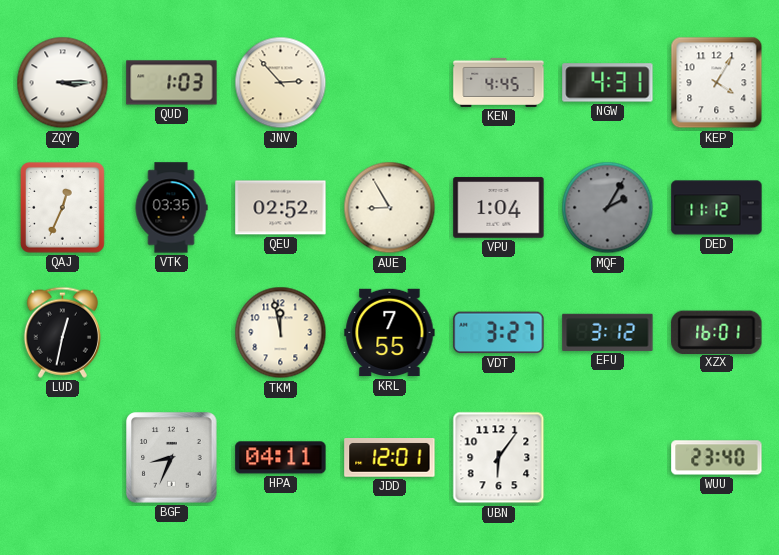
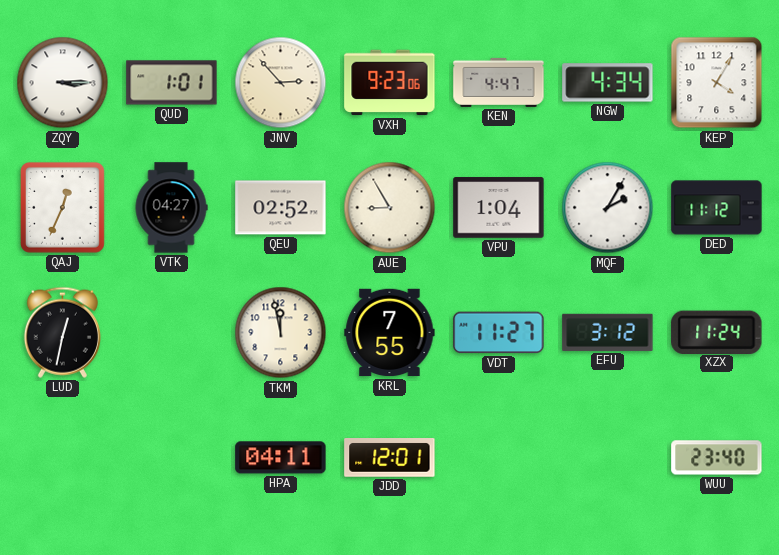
QUD: 1:03 -> 1:01
VXH: none -> 9:23
KEN: 4:45 -> 4:47
NGW: 4:31 -> 4:34
VTK: 03:35 -> 04:27
MQF dial: grey -> white
VDT: 3:27 -> 11:27
XZX: 16:01 -> 11:24
BGF: 8:34 -> none
UBN: 6:06 -> none
